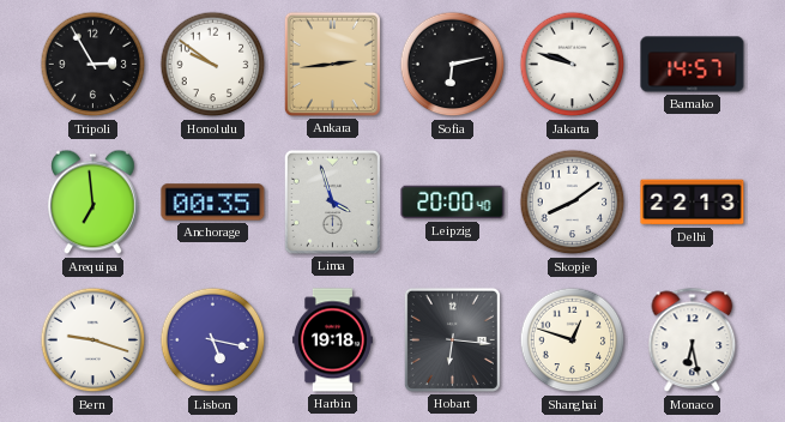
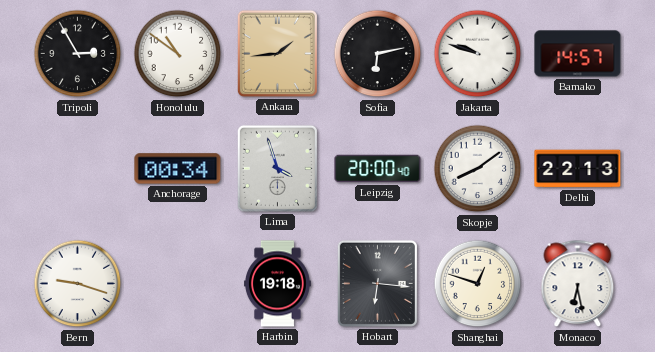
Honolulu: 9:51 -> 10:51
Ankara: 2:44 -> 1:44
Arequipa: 6:59 -> none
Anchorage: 00:35 -> 00:34
Lisbon: 5:17 -> none
